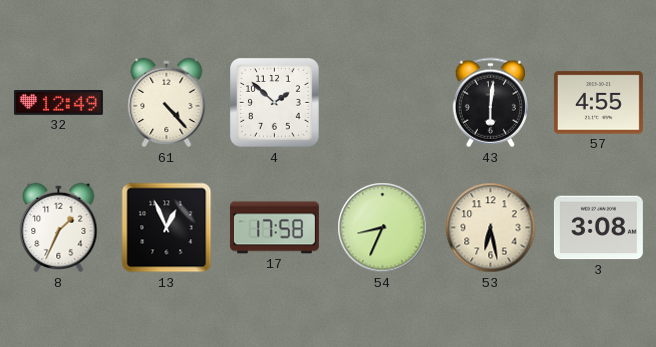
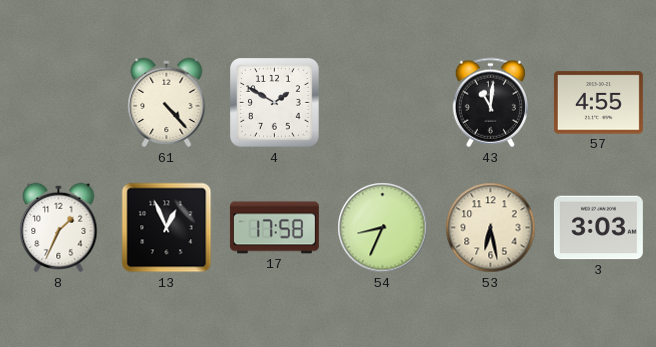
32: 12:49 -> none
4: 1:52 -> 1:50
43: 6:01 -> 11:01
3: 3:08 -> 3:03
